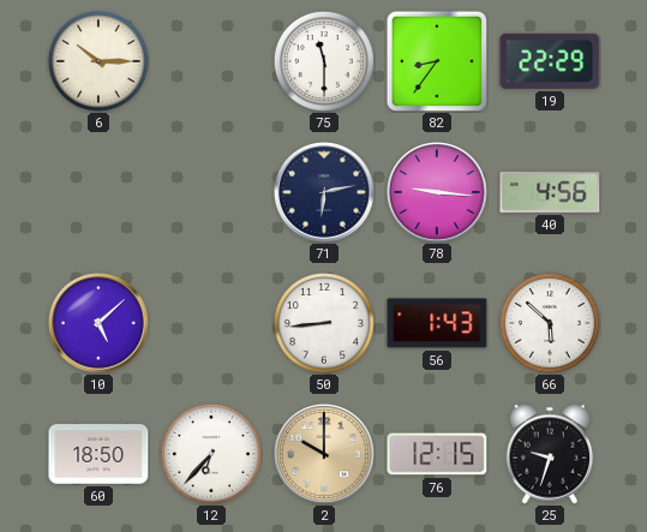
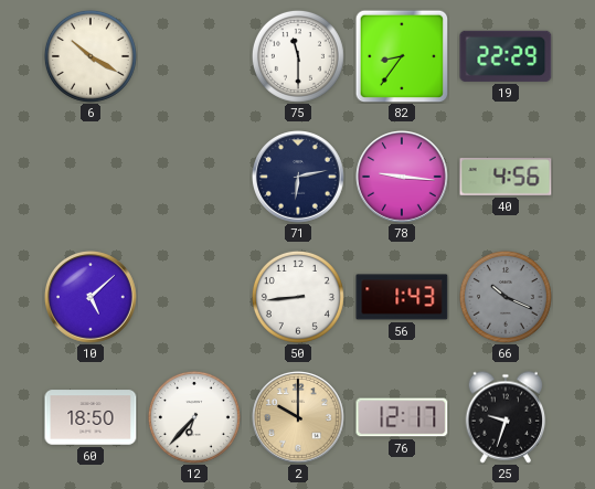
6: 10:15 -> 10:20
66: 5:52 -> 10:19
66 dial: white -> grey
76: 12:15 -> 12:17
